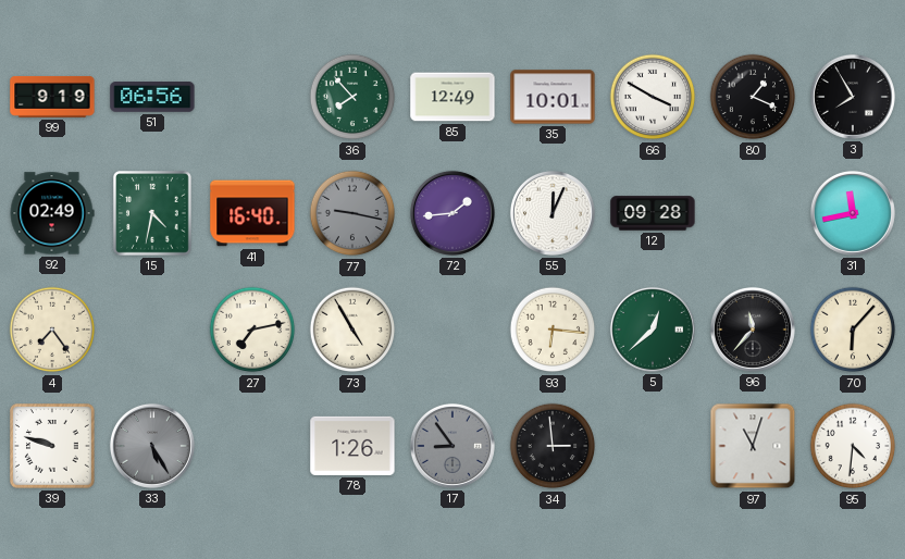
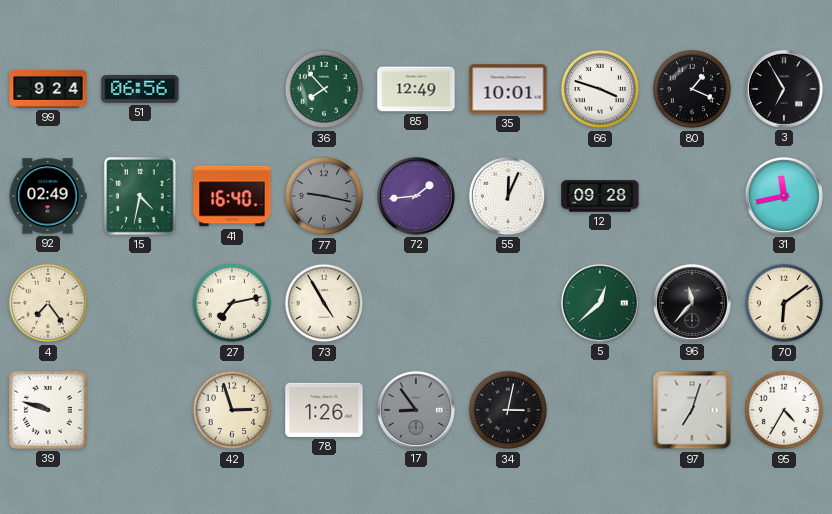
99: 9:19 -> 9:24
66: 3:50 -> 3:48
3: 7:55 -> 6:55
93: 6:16 -> none
70: 6:07 -> 6:09
33: 5:25 -> none
42: none -> 2:57
34: 2:59 -> 3:02
97: 11:03 -> 7:03
95: 4:31 -> 4:35
